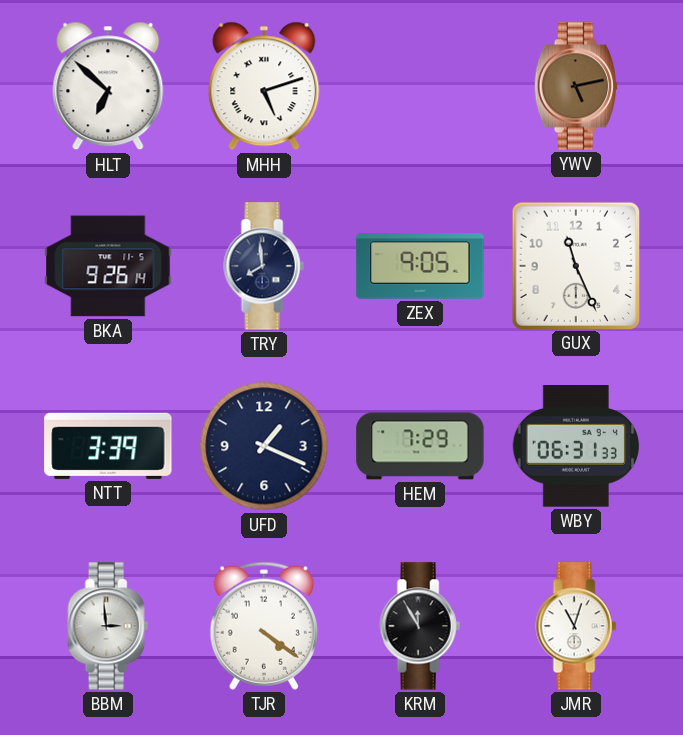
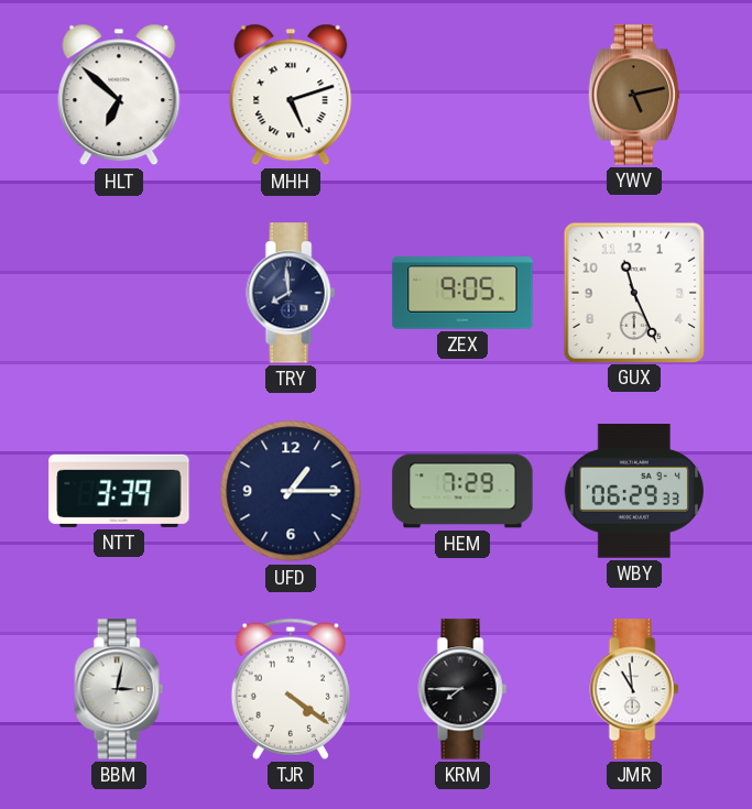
BKA: 9:26 -> none
UFD: 1:19 -> 1:15
WBY: 06:31 -> 06:29
BBM: 2:59 -> 3:02
KRM: 11:55 -> 7:45
JMR: 11:03 -> 10:59
